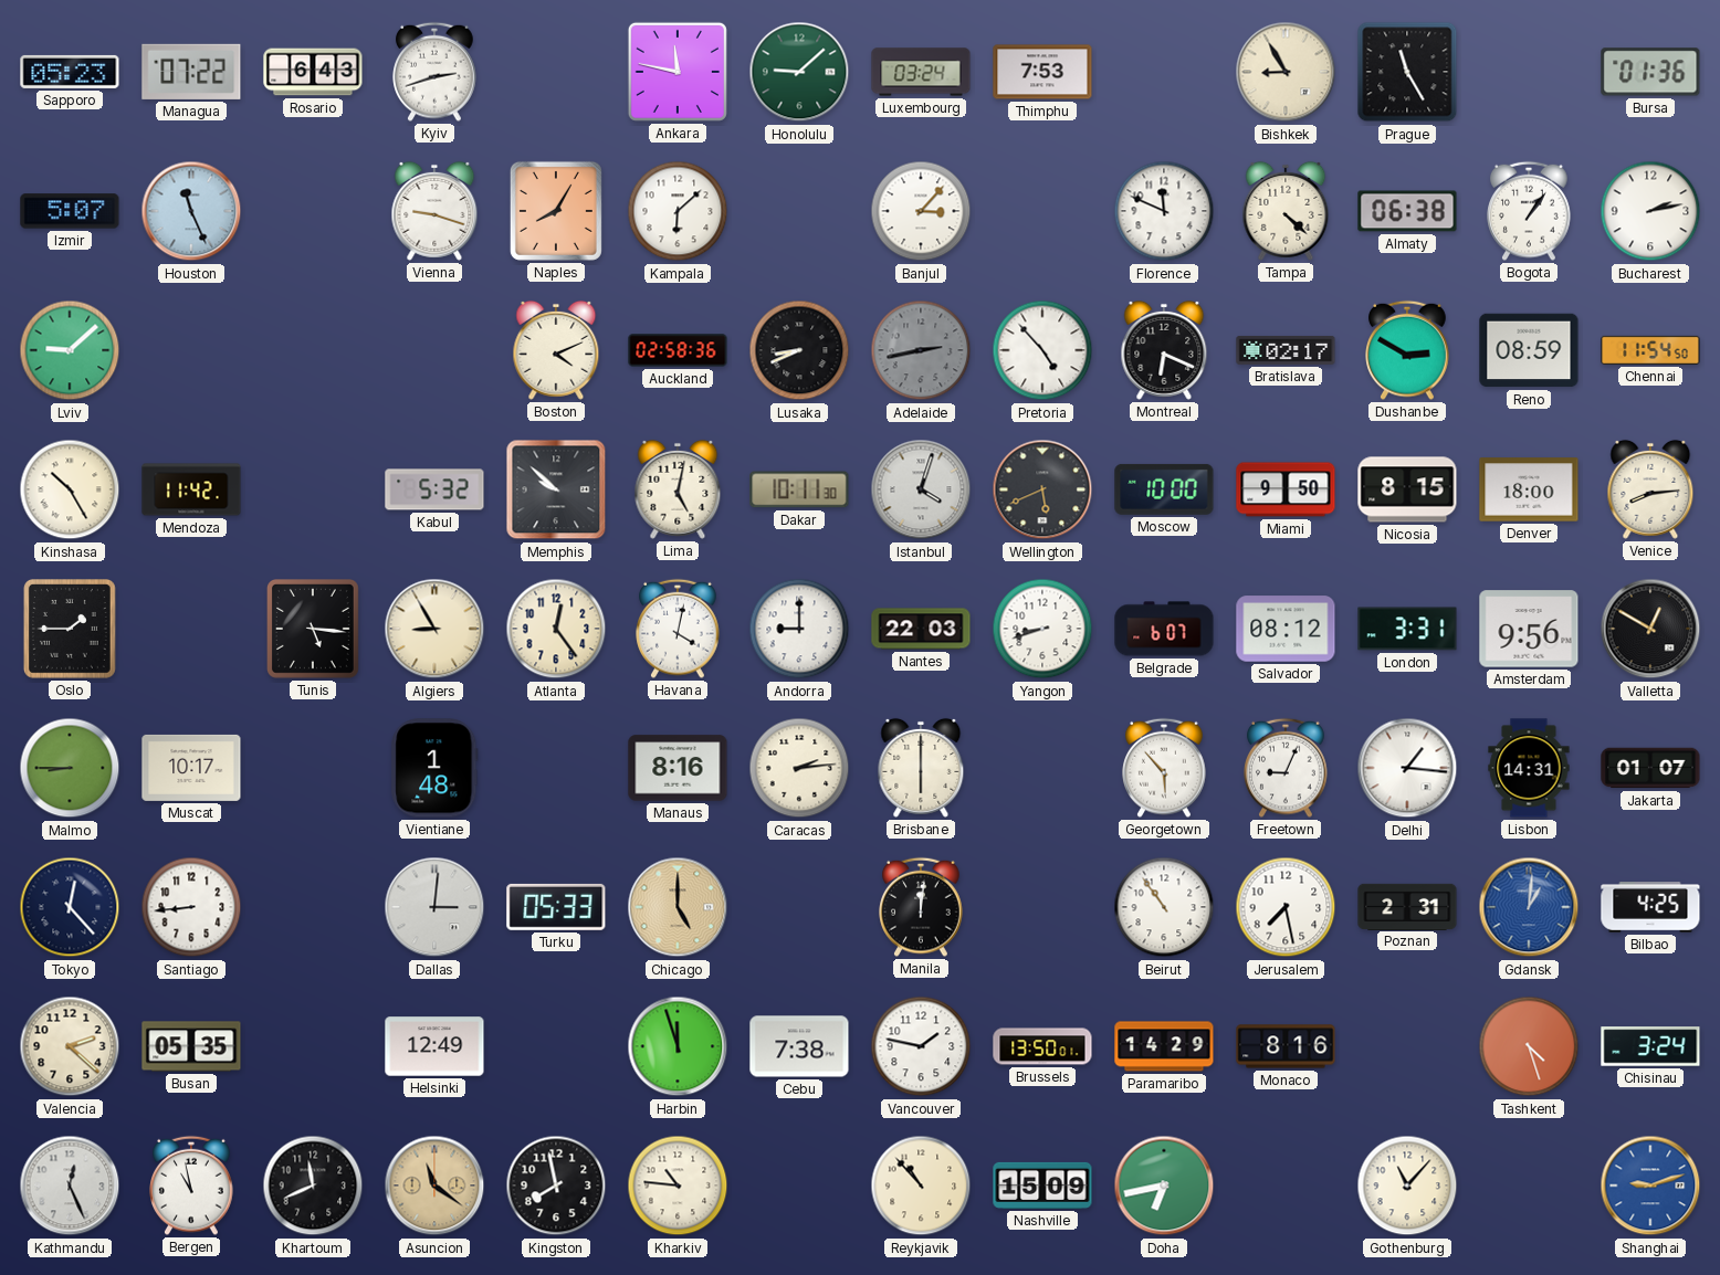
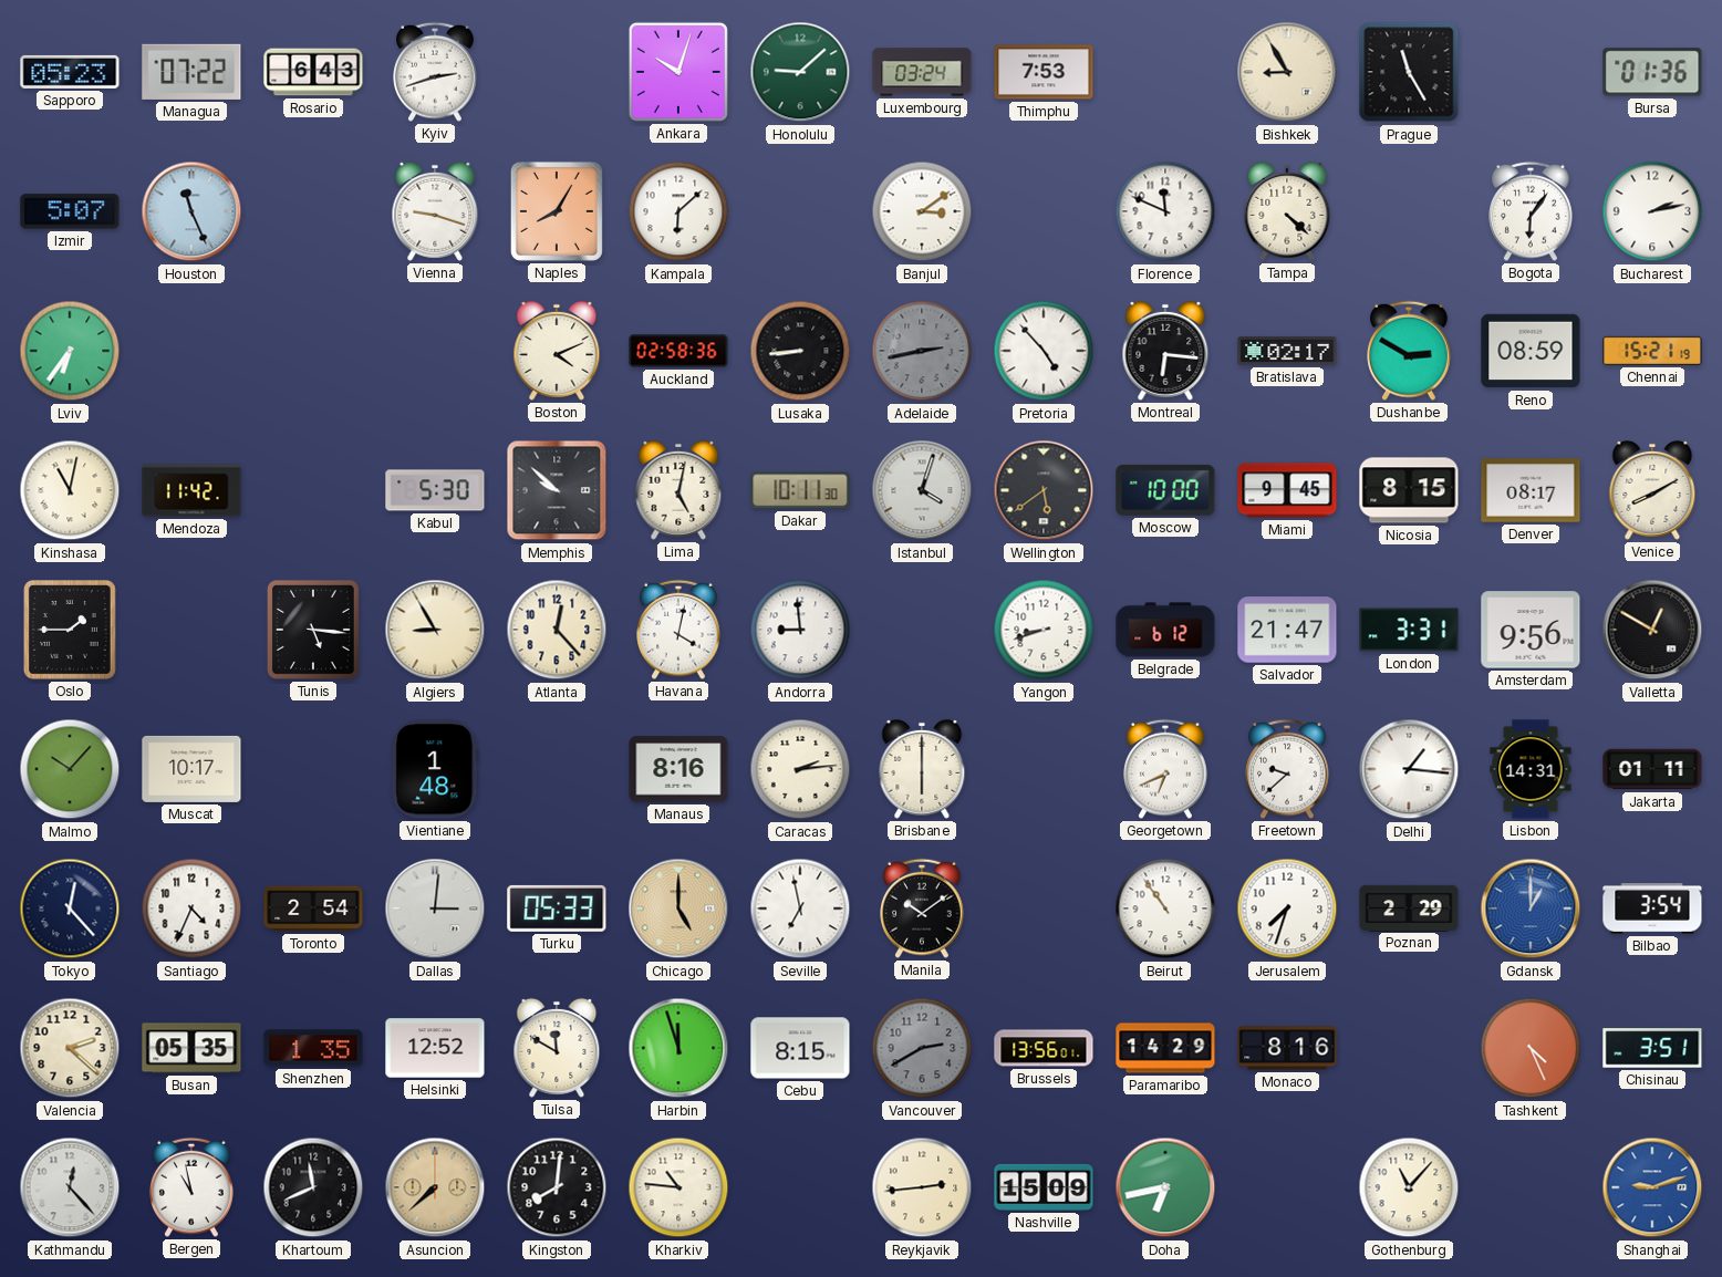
Ankara: 11:47 -> 10:03
Banjul: 3:07 -> 3:09
Almaty: 06:38 -> none
Bogota: 1:06 -> 6:06
Lviv: 9:08 -> 6:36
Lusaka: 8:41 -> 8:44
Montreal: 6:19 -> 6:16
Chennai: 11:54 -> 15:21
Kinshasa: 10:25 -> 11:02
Kabul: 5:32 -> 5:30
Wellington: 5:41 -> 5:39
Miami: 9:50 -> 9:45
Denver: 18:00 -> 08:17
Venice: 8:14 -> 8:10
Atlanta: 12:24 -> 12:23
Andorra: 9:00 -> 8:59
Nantes: 22:03 -> none
Belgrade: 6:07 -> 6:12
Salvador: 08:12 -> 21:47
Malmo: 8:45 -> 10:07
Georgetown: 5:53 -> 6:41
Freetown: 9:04 -> 9:38
Jakarta: 01:07 -> 01:11
Santiago: 8:44 -> 4:34
Toronto: none -> 2:54
Seville: none -> 6:58
Manila: 12:01 -> 10:09
Jerusalem: 7:28 -> 7:33
Poznan: 2:31 -> 2:29
Gdansk: 1:01 -> 1:00
Bilbao: 4:25 -> 3:54
Shenzhen: none -> 1:35
Helsinki: 12:49 -> 12:52
Tulsa: none -> 11:50
Cebu: 7:38 -> 8:15
Vancouver: 1:47 -> 2:40
Vancouver dial: white -> grey
Brussels: 13:50 -> 13:56
Tashkent: 4:27 -> 4:26
Chisinau: 3:24 -> 3:51
Kathmandu: 12:26 -> 12:23
Asuncion: 11:21 -> 7:38
Kingston: 7:58 -> 8:01
Reykjavik: 10:53 -> 2:44
